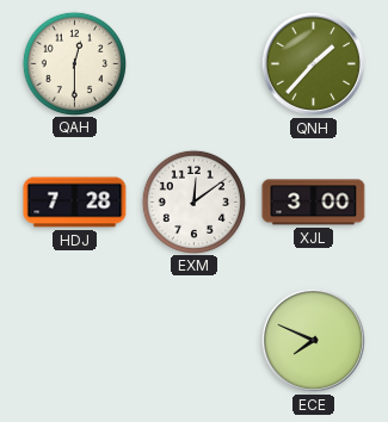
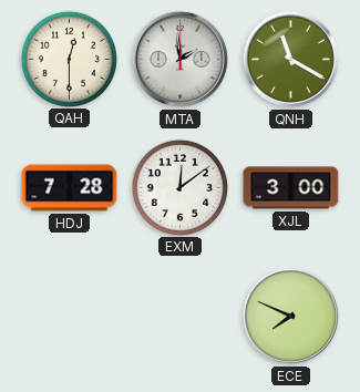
MTA: none -> 1:59
QNH: 1:37 -> 11:20
